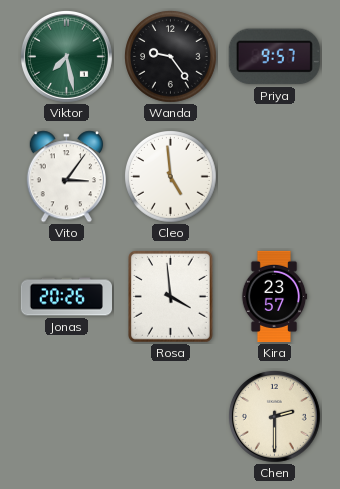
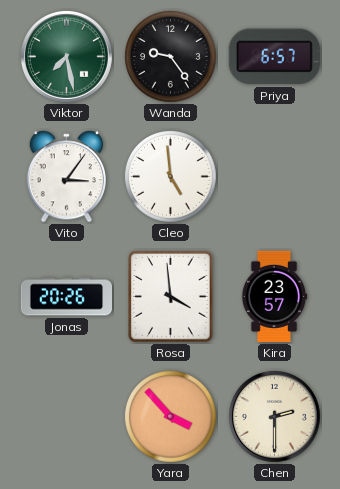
Priya: 9:57 -> 6:57
Yara: none -> 3:53
